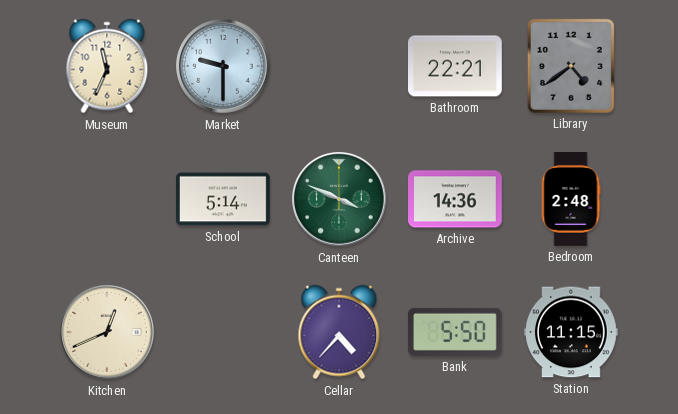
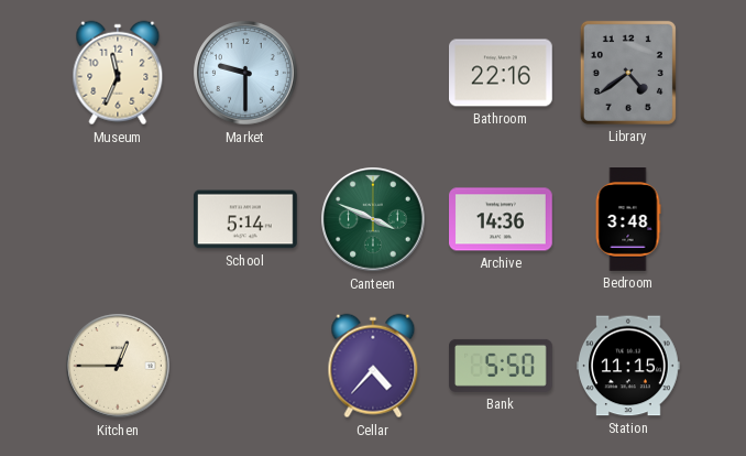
Bathroom: 22:21 -> 22:16
Bedroom: 2:48 -> 3:48
Kitchen: 12:41 -> 12:45
